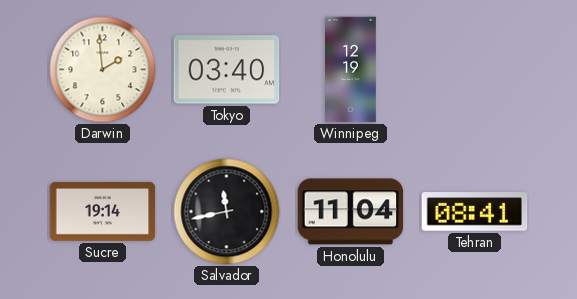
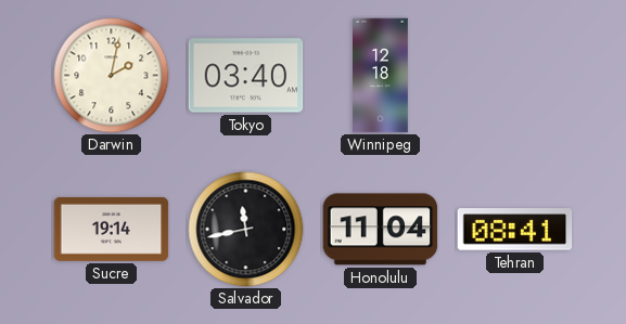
Darwin: 1:59 -> 2:02
Winnipeg: 12:19 -> 12:18
